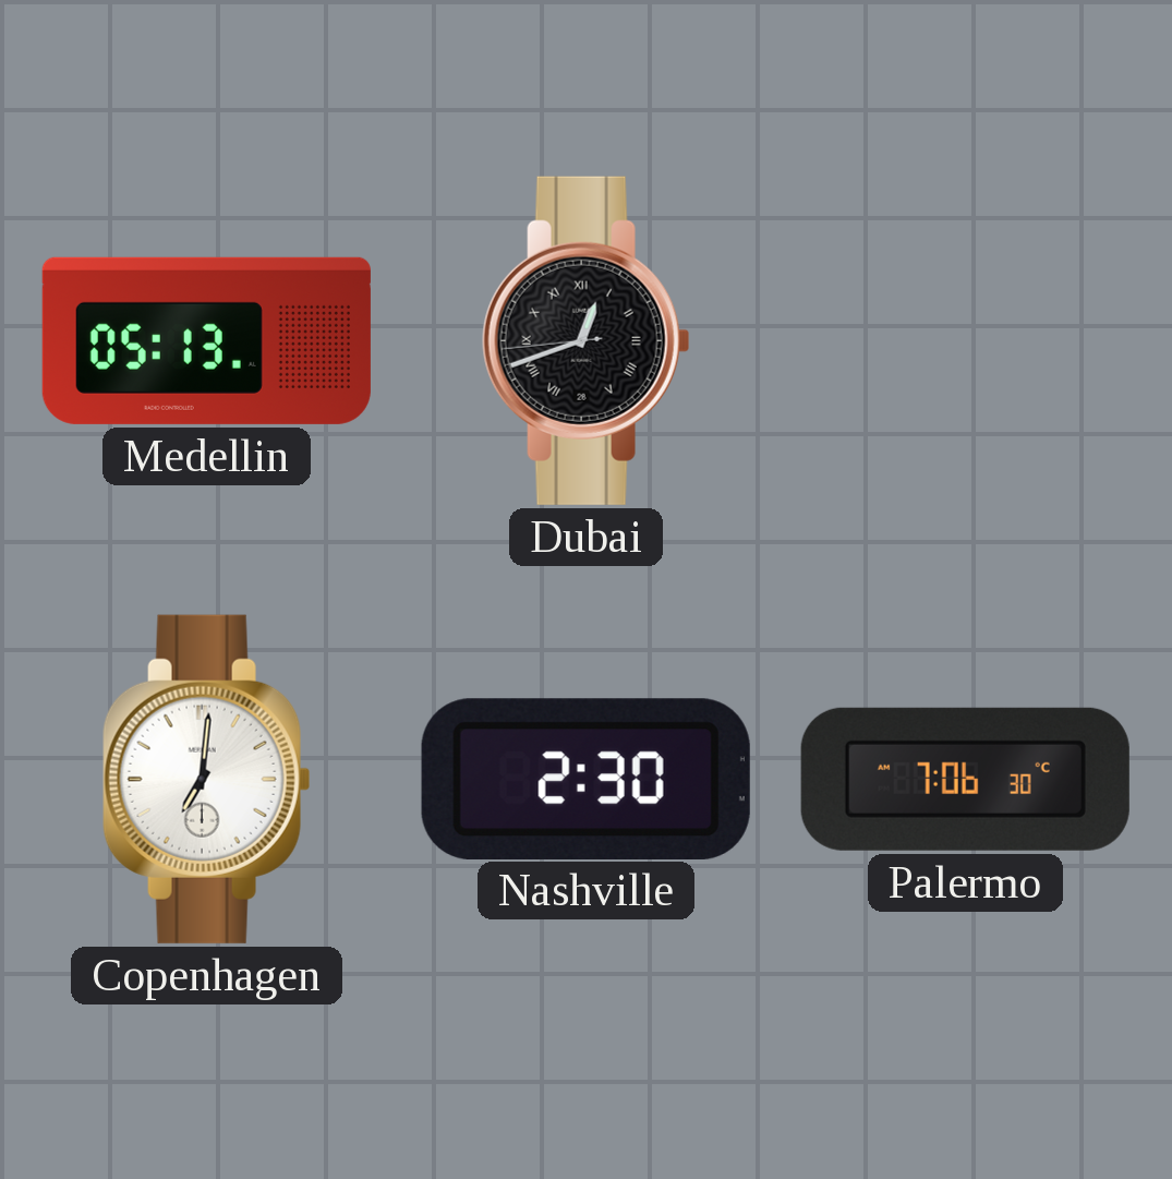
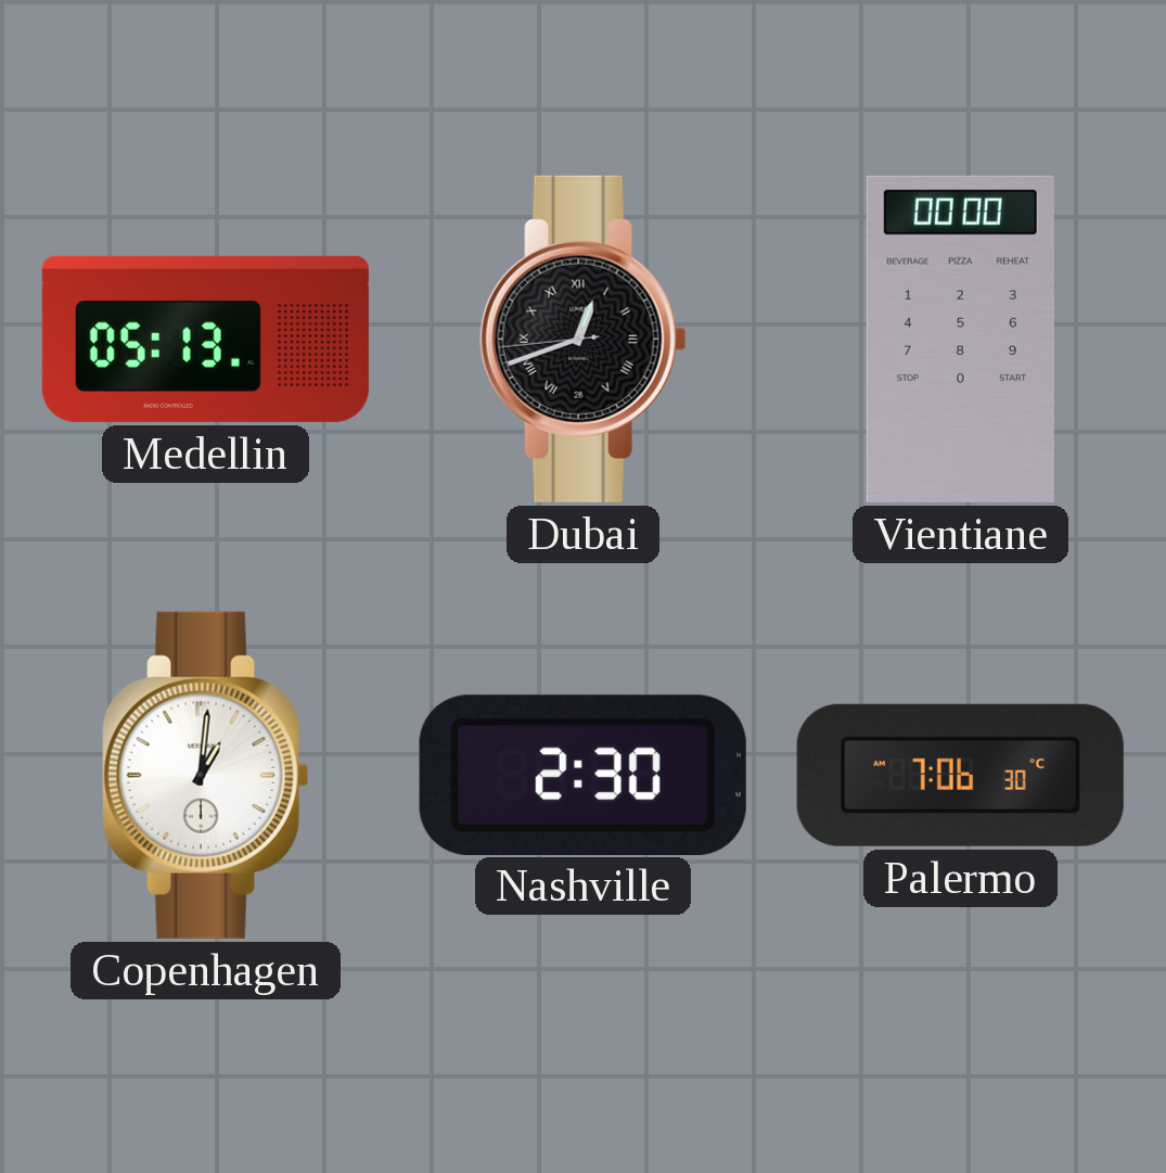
Vientiane: none -> 00:00
Copenhagen: 7:01 -> 1:01
